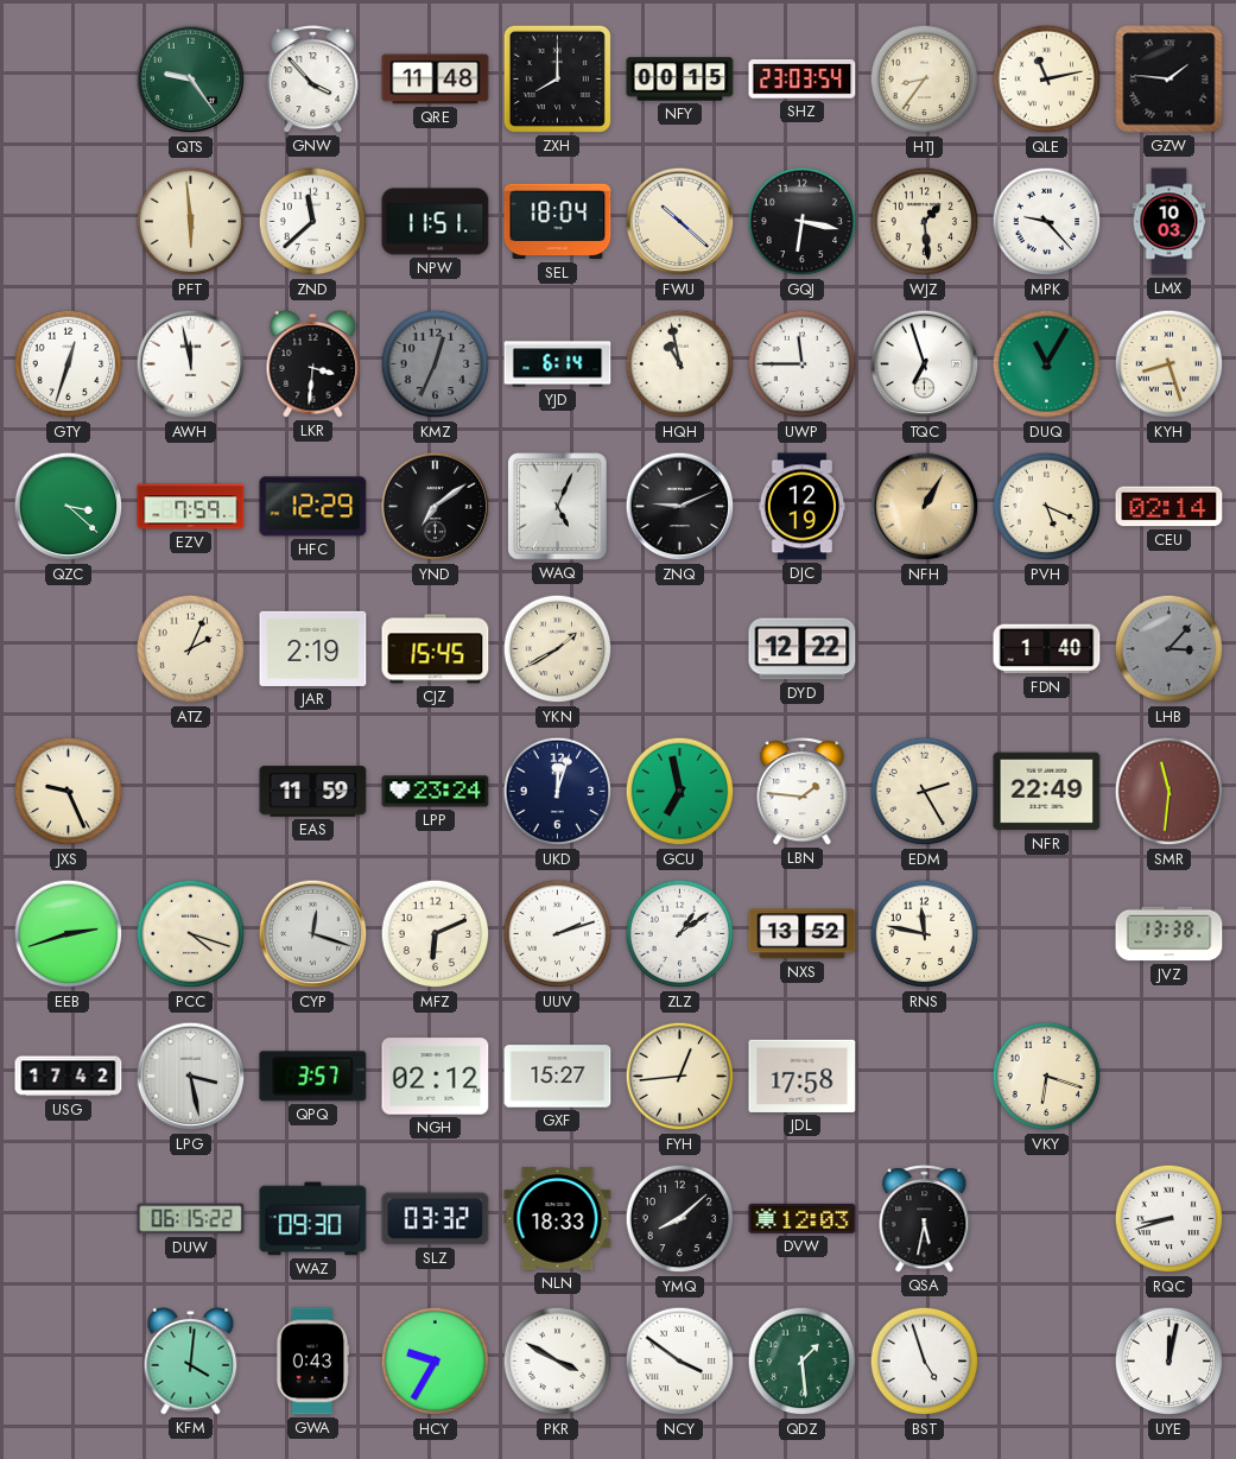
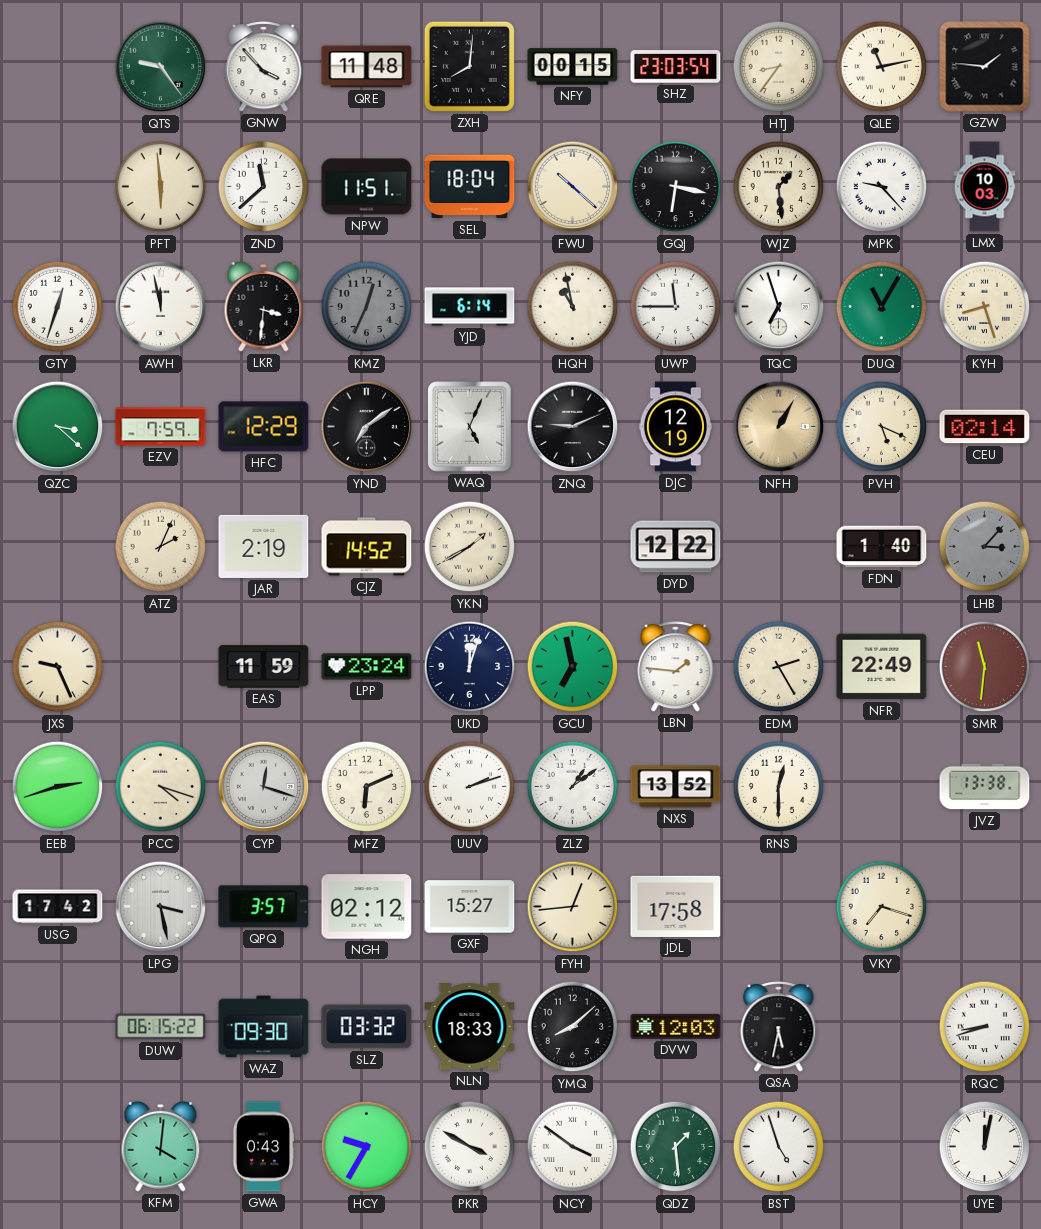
ZXH: 8:00 -> 8:01
CJZ: 15:45 -> 14:52
RNS: 11:47 -> 12:30
VKY: 6:18 -> 7:18
